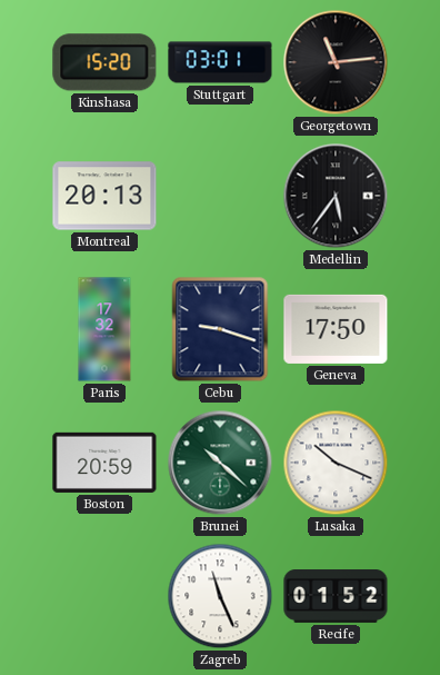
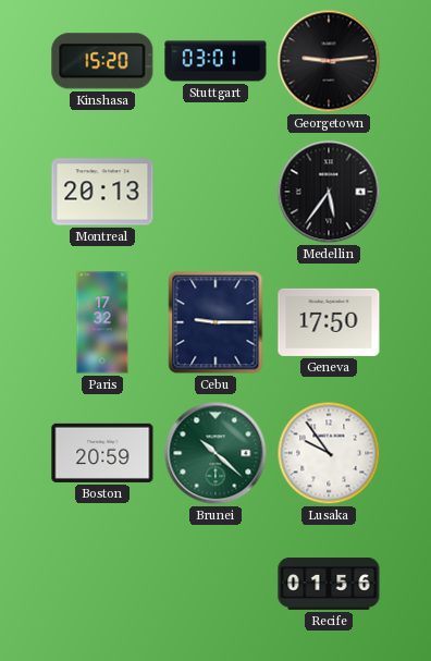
Georgetown: 11:14 -> 9:14
Cebu: 9:18 -> 9:15
Lusaka: 10:19 -> 9:54
Zagreb: 11:26 -> none
Recife: 01:52 -> 01:56
